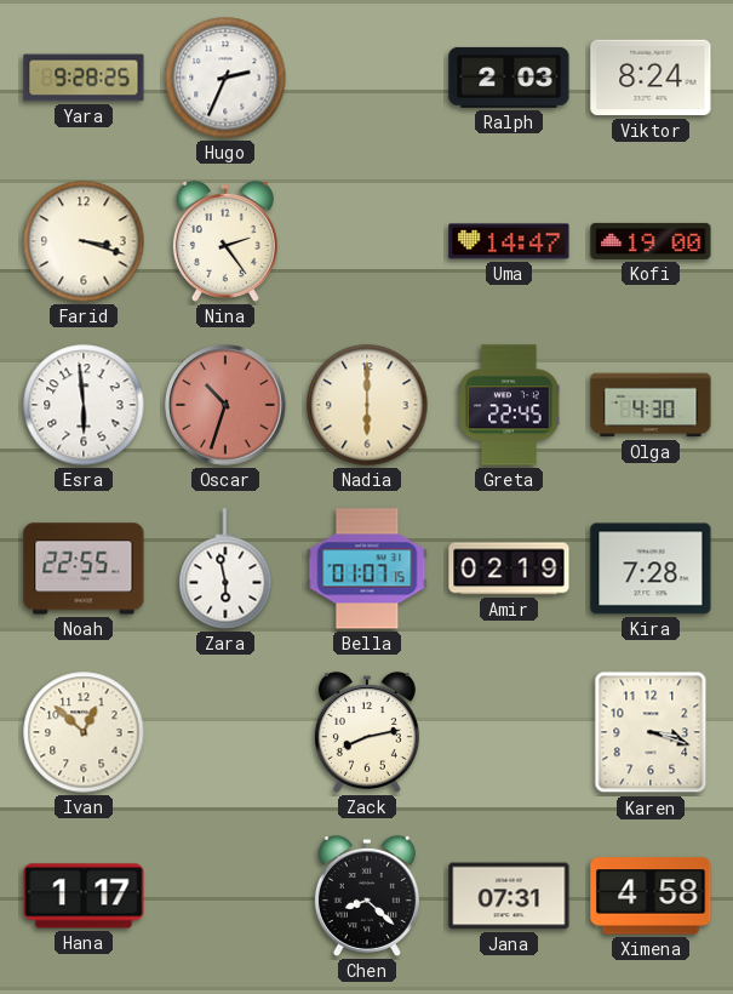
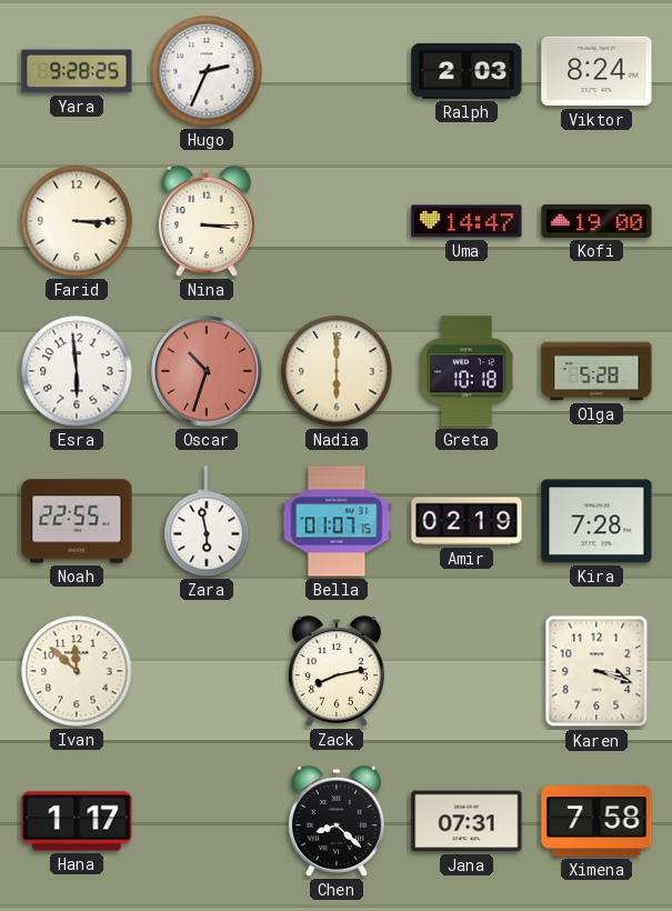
Farid: 3:18 -> 3:15
Nina: 2:24 -> 3:15
Greta: 22:45 -> 10:18
Olga: 4:30 -> 5:28
Ivan: 12:52 -> 11:52
Ximena: 4:58 -> 7:58
